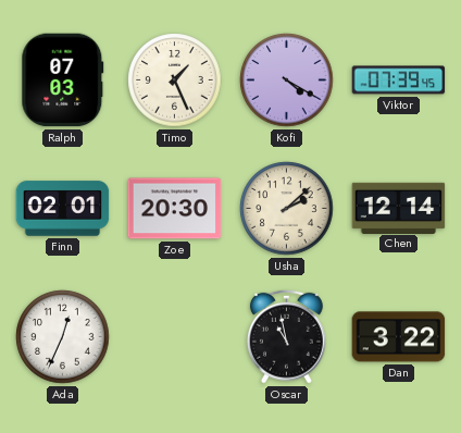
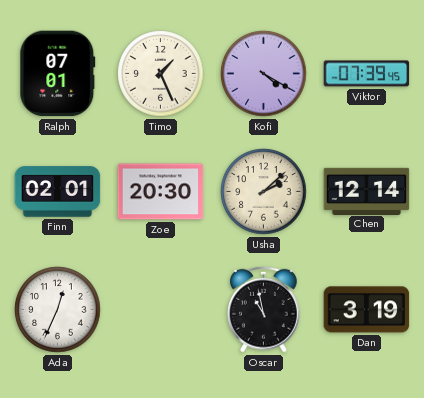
Ralph: 07:03 -> 07:01
Dan: 3:22 -> 3:19
